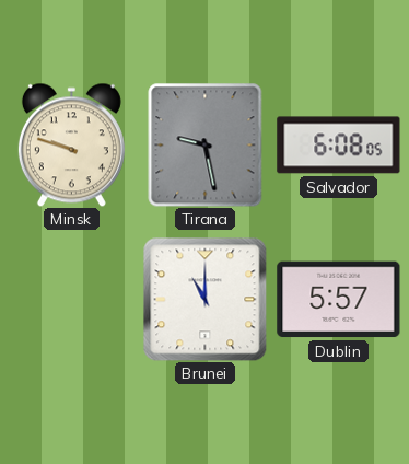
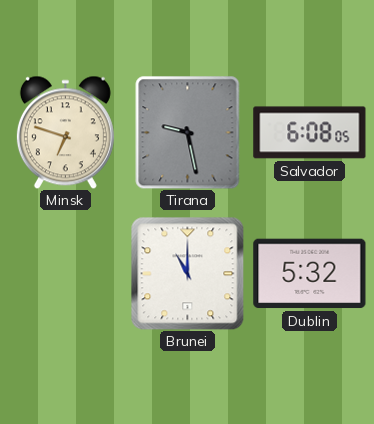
Minsk: 9:48 -> 6:48
Dublin: 5:57 -> 5:32
